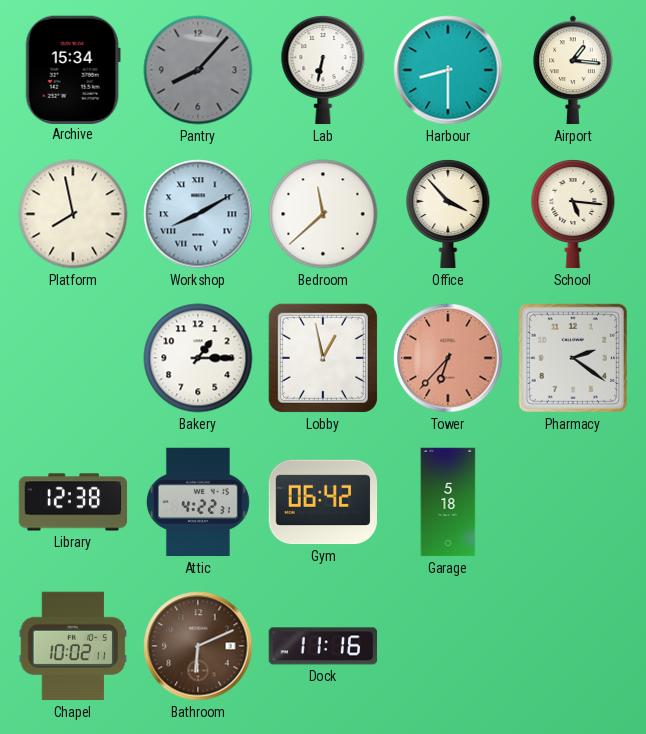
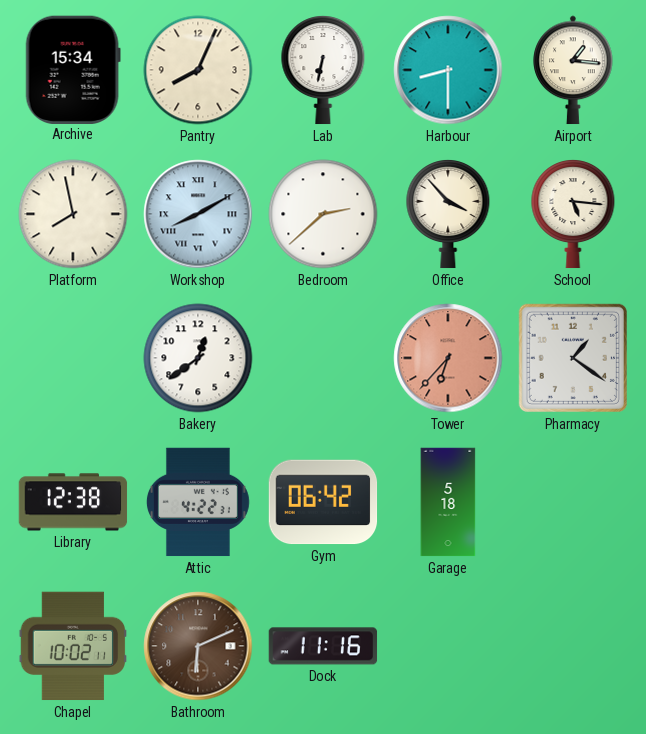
Pantry: 8:07 -> 8:04
Pantry dial: grey -> cream
Bedroom: 11:38 -> 2:38
Bakery: 1:15 -> 12:39
Lobby: 12:58 -> none
Pharmacy: 2:21 -> 1:21
